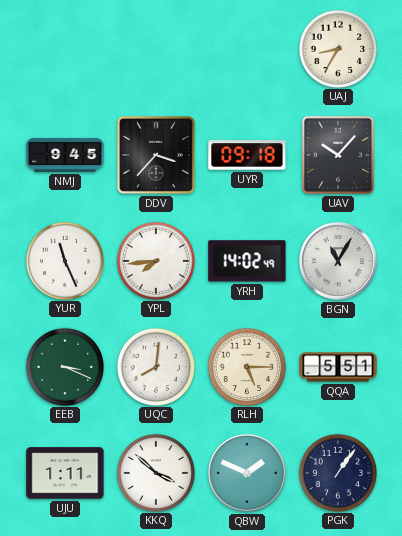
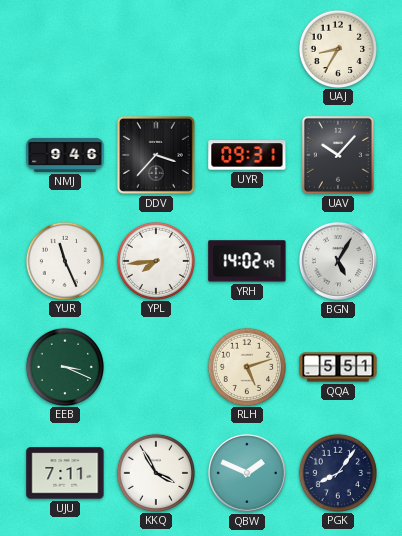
NMJ: 9:45 -> 9:46
UYR: 09:18 -> 09:31
BGN: 11:05 -> 5:05
UQC: 8:01 -> none
RLH: 5:15 -> 5:12
UJU: 1:11 -> 7:11
KKQ: 3:52 -> 3:55
PGK: 1:06 -> 8:06
